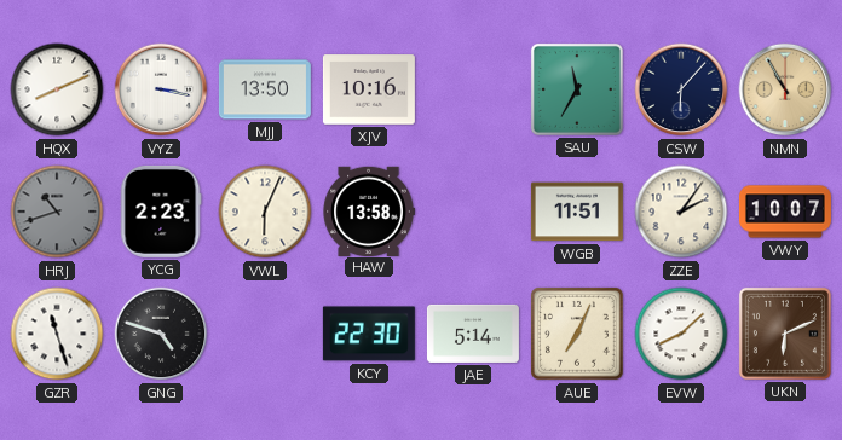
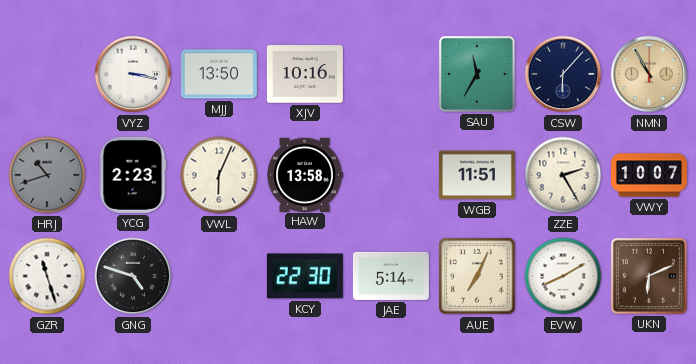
HQX: 8:11 -> none
ZZE: 2:06 -> 2:25
EVW: 8:08 -> 8:10
